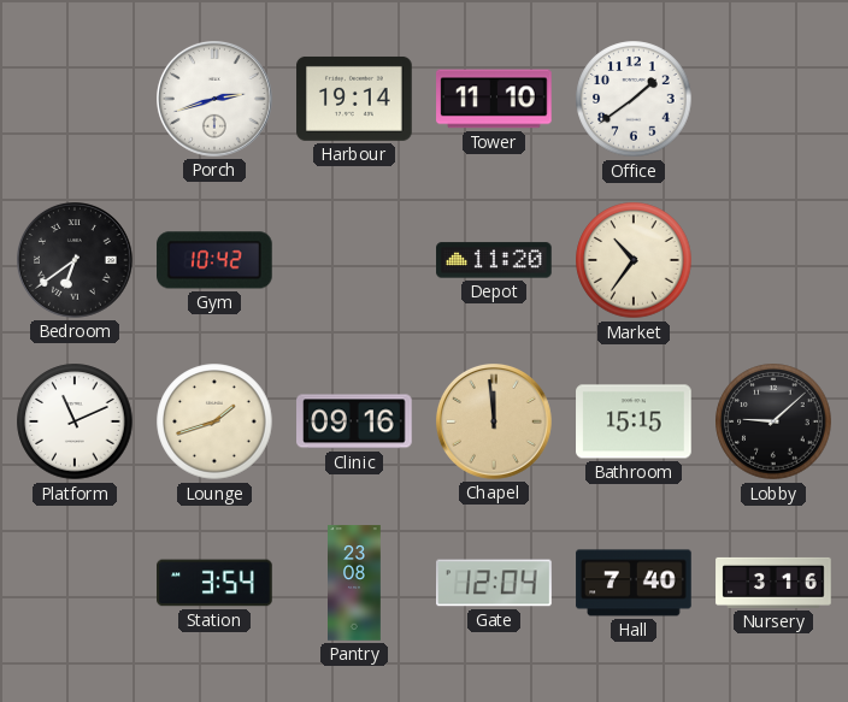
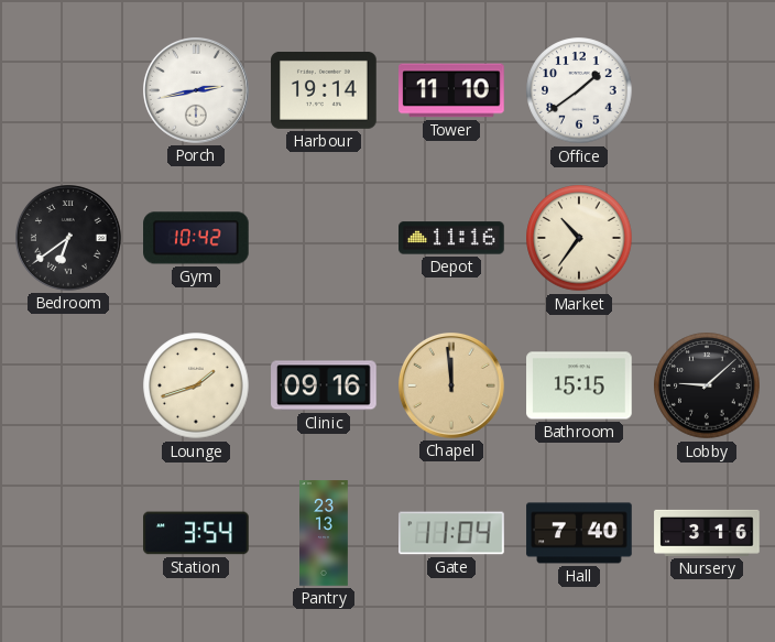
Porch: 2:42 -> 2:43
Depot: 11:20 -> 11:16
Platform: 11:11 -> none
Pantry: 23:08 -> 23:13
Gate: 12:04 -> 11:04
